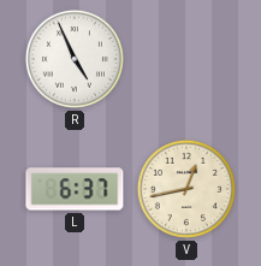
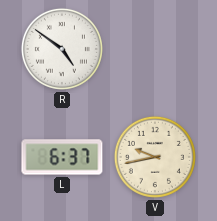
R: 4:56 -> 4:51
V: 12:43 -> 9:43
